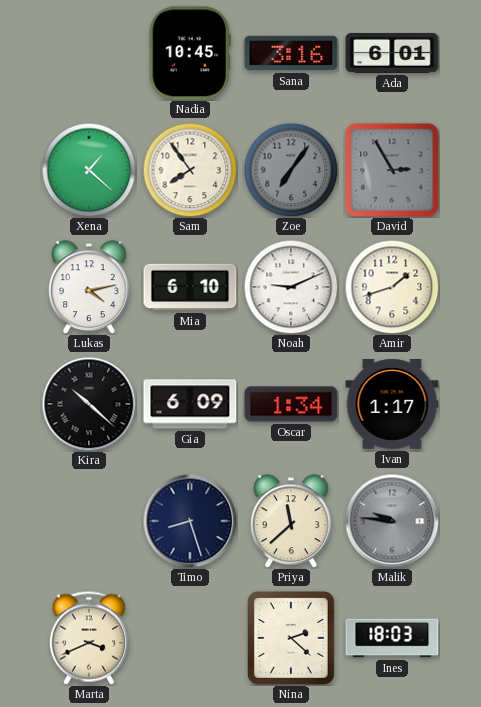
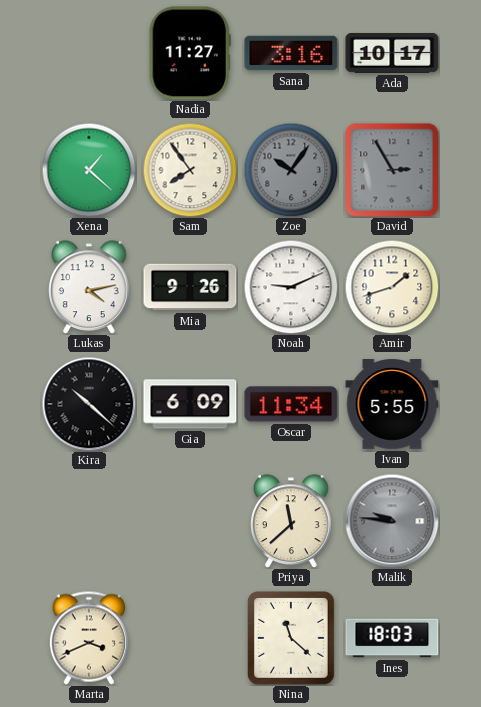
Nadia: 10:45 -> 11:27
Ada: 6:01 -> 10:17
Zoe: 7:06 -> 10:06
Mia: 6:10 -> 9:26
Oscar: 1:34 -> 11:34
Ivan: 1:17 -> 5:55
Timo: 8:27 -> none
Nina: 2:22 -> 11:22
